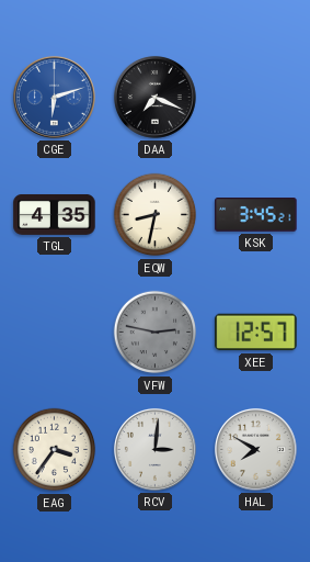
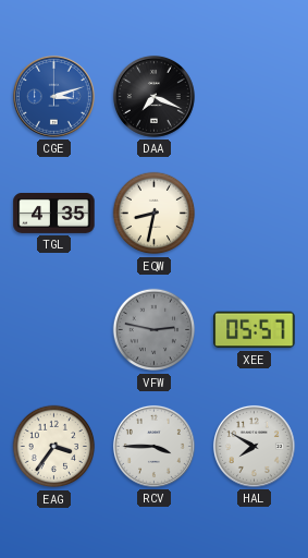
CGE: 6:12 -> 3:12
KSK: 3:45 -> none
XEE: 12:57 -> 05:57
RCV: 3:01 -> 3:45
